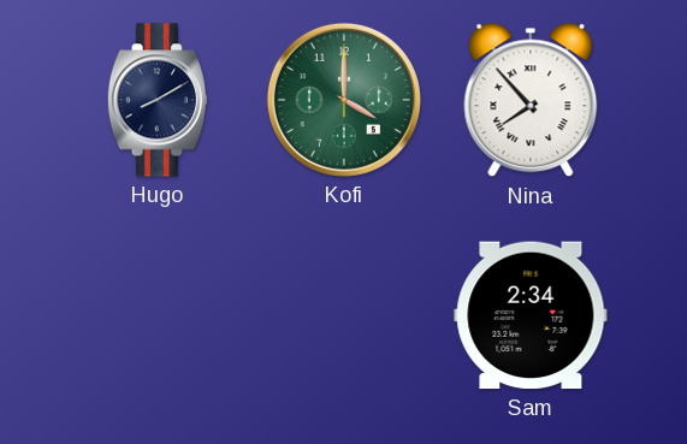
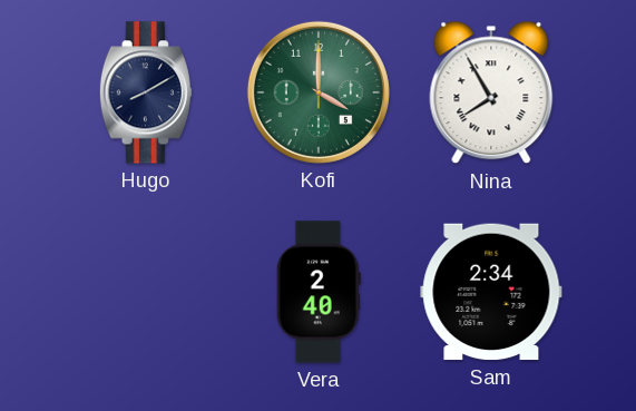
Nina: 7:53 -> 7:55
Vera: none -> 2:40
